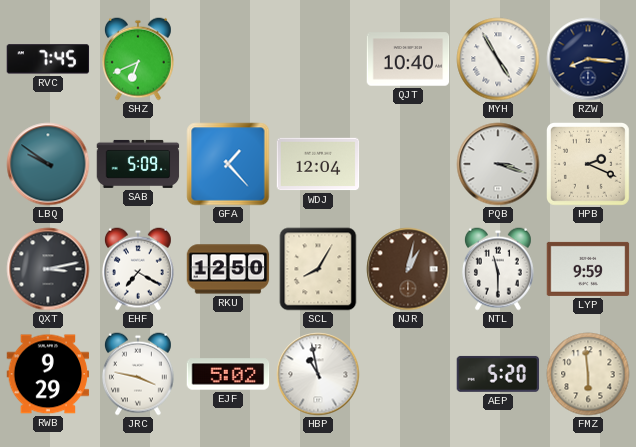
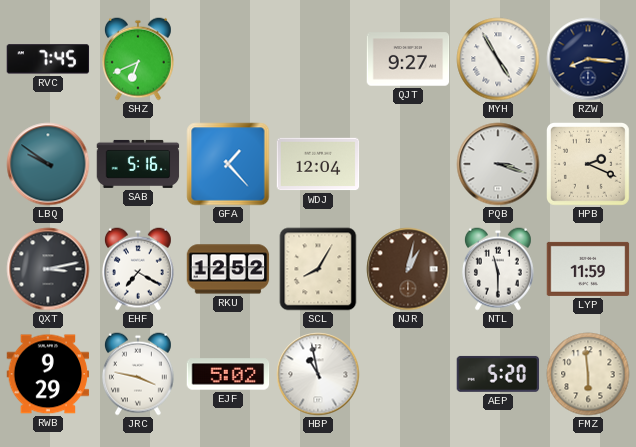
QJT: 10:40 -> 9:27
SAB: 5:09 -> 5:16
RKU: 12:50 -> 12:52
LYP: 9:59 -> 11:59
